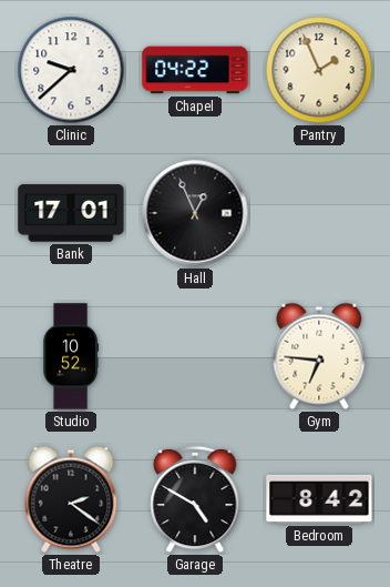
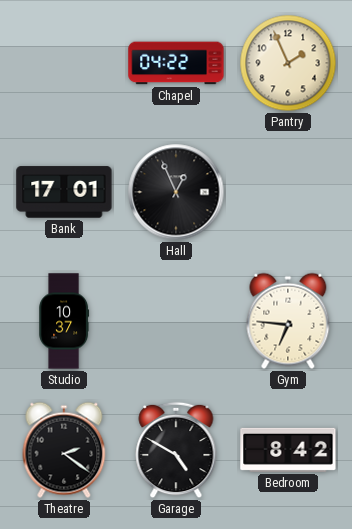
Clinic: 9:38 -> none
Studio: 10:52 -> 10:37
